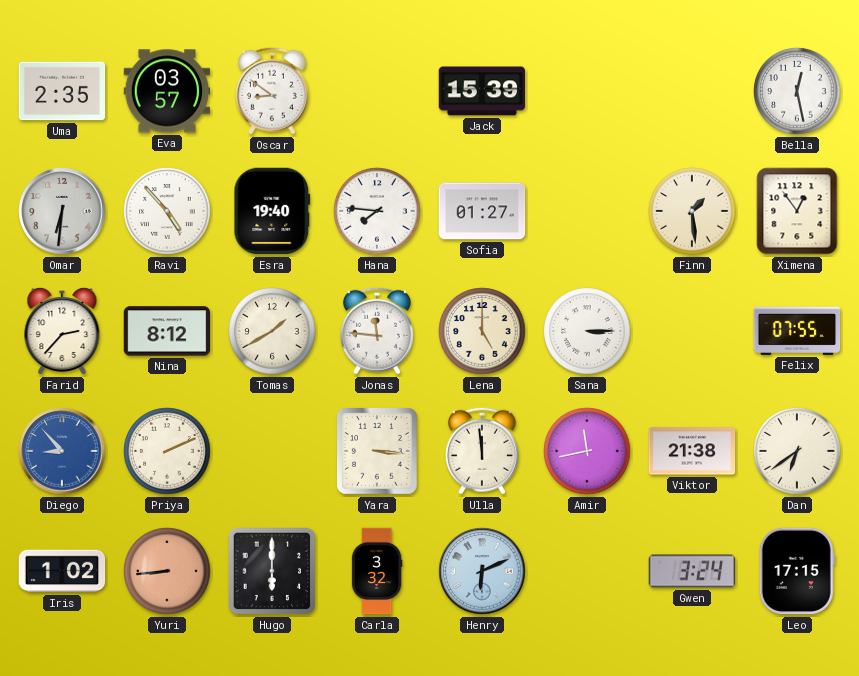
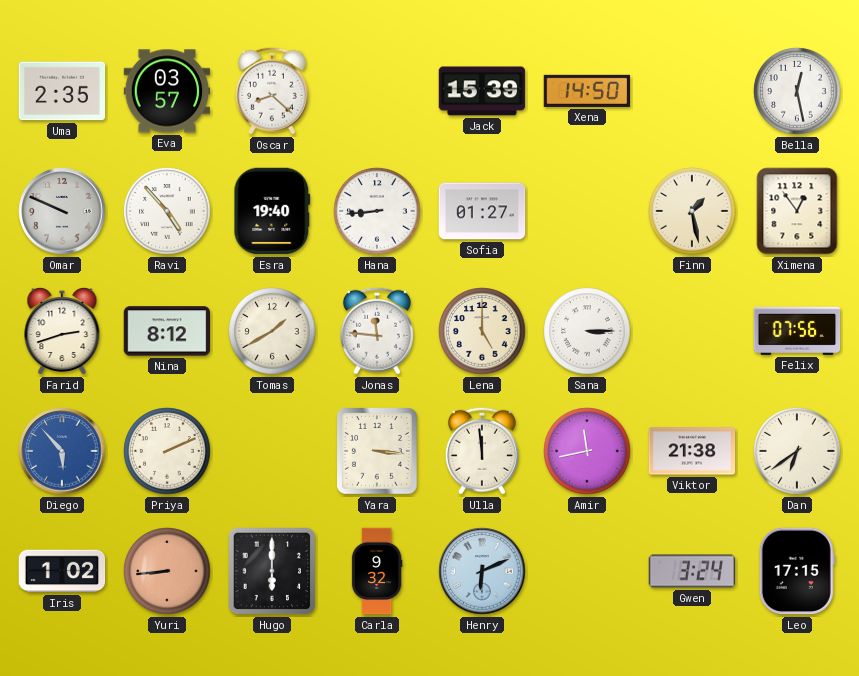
Oscar: 8:51 -> 8:22
Xena: none -> 14:50
Omar: 6:31 -> 9:49
Hana: 7:46 -> 8:44
Finn: 1:29 -> 1:28
Farid: 2:37 -> 2:42
Felix: 07:55 -> 07:56
Diego: 8:53 -> 5:53
Carla: 3:32 -> 9:32
